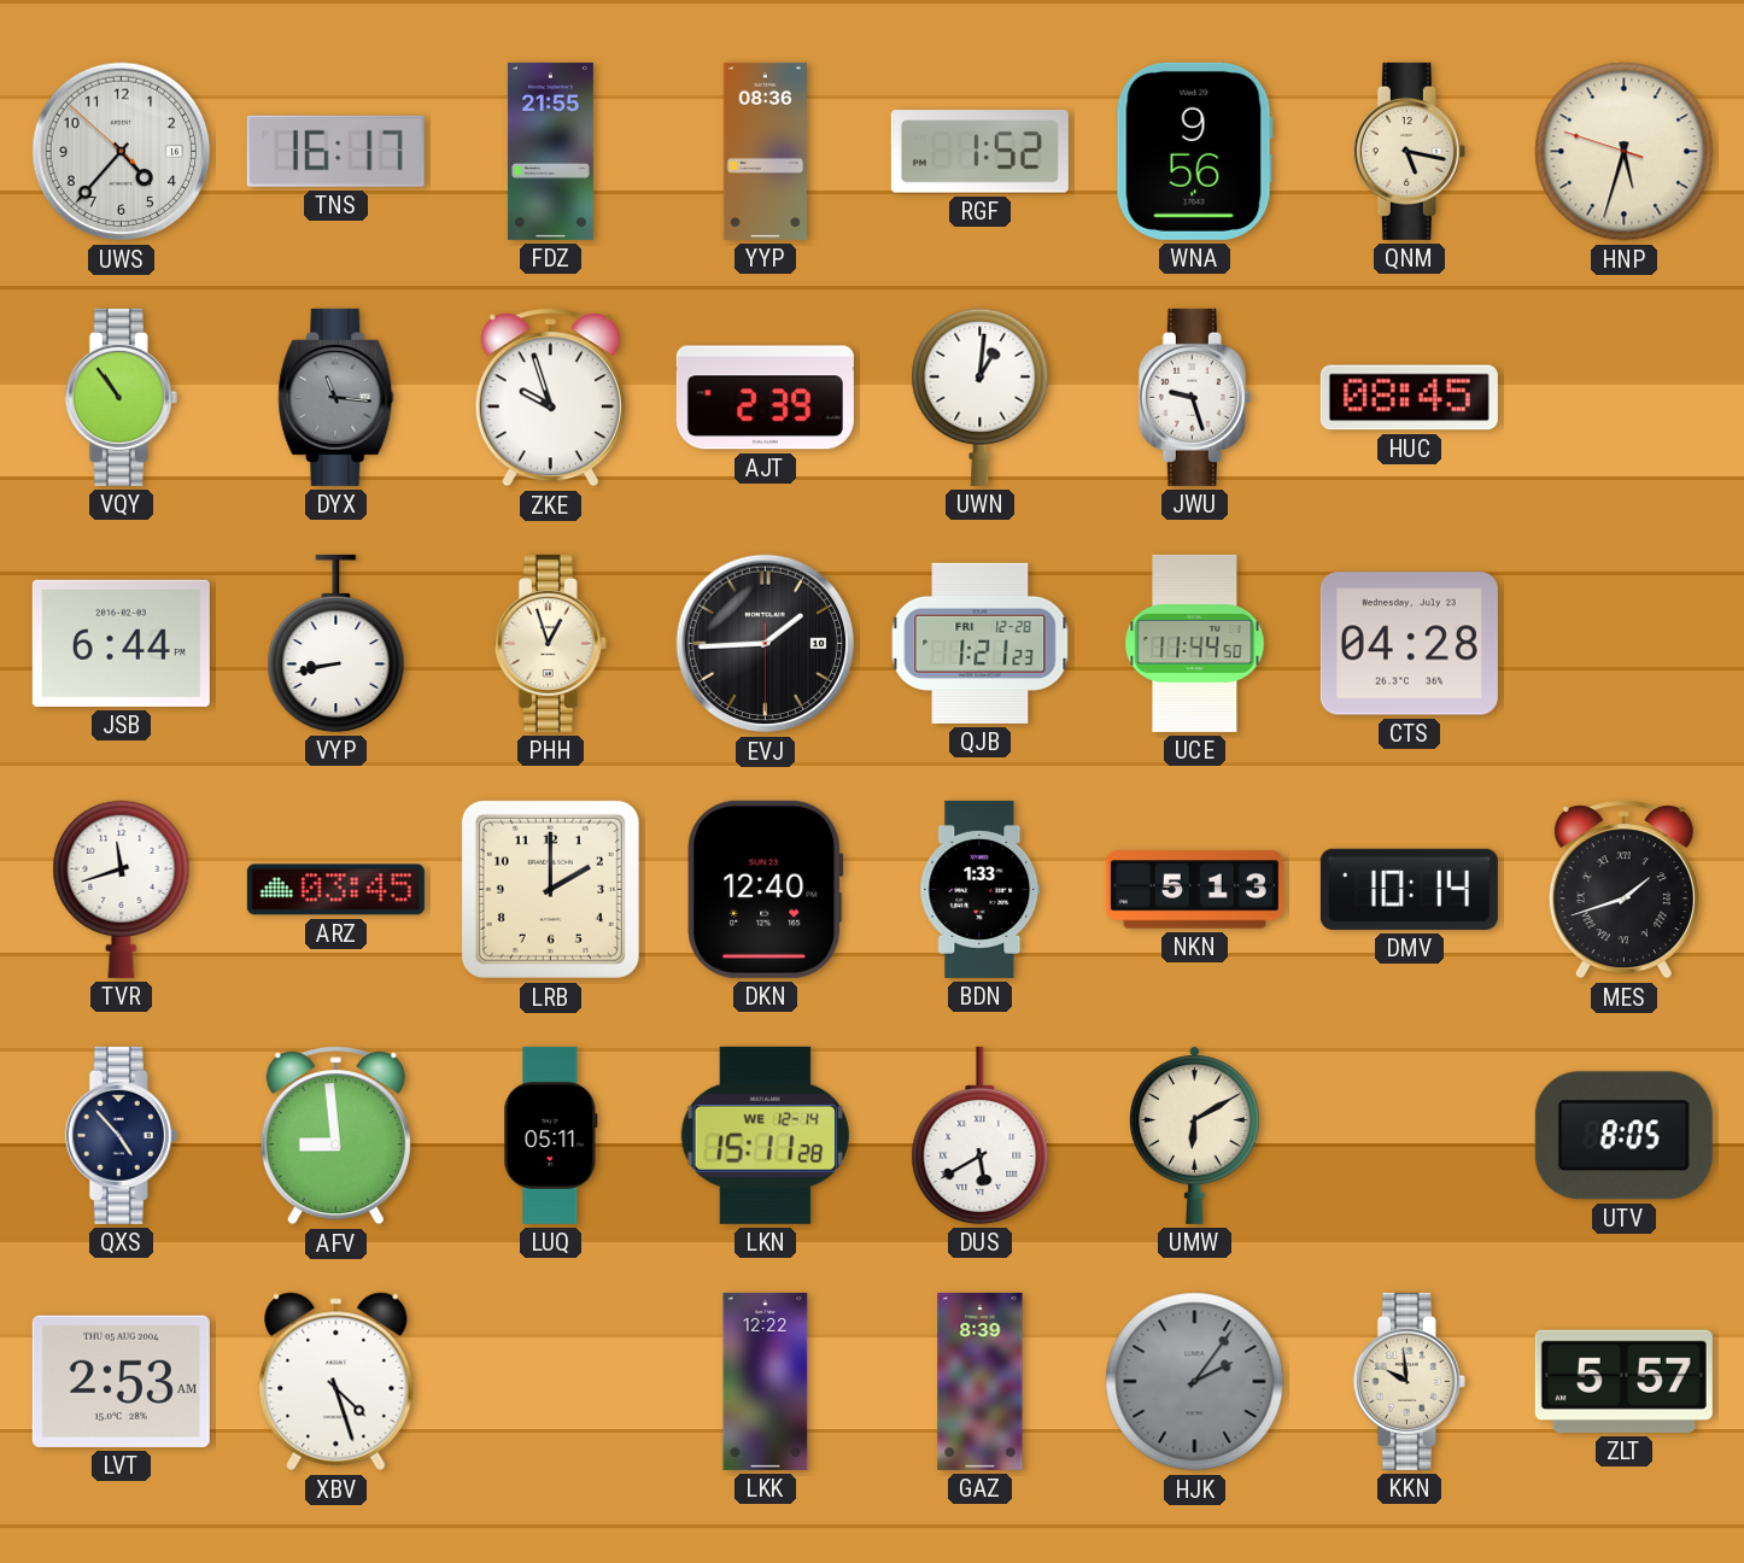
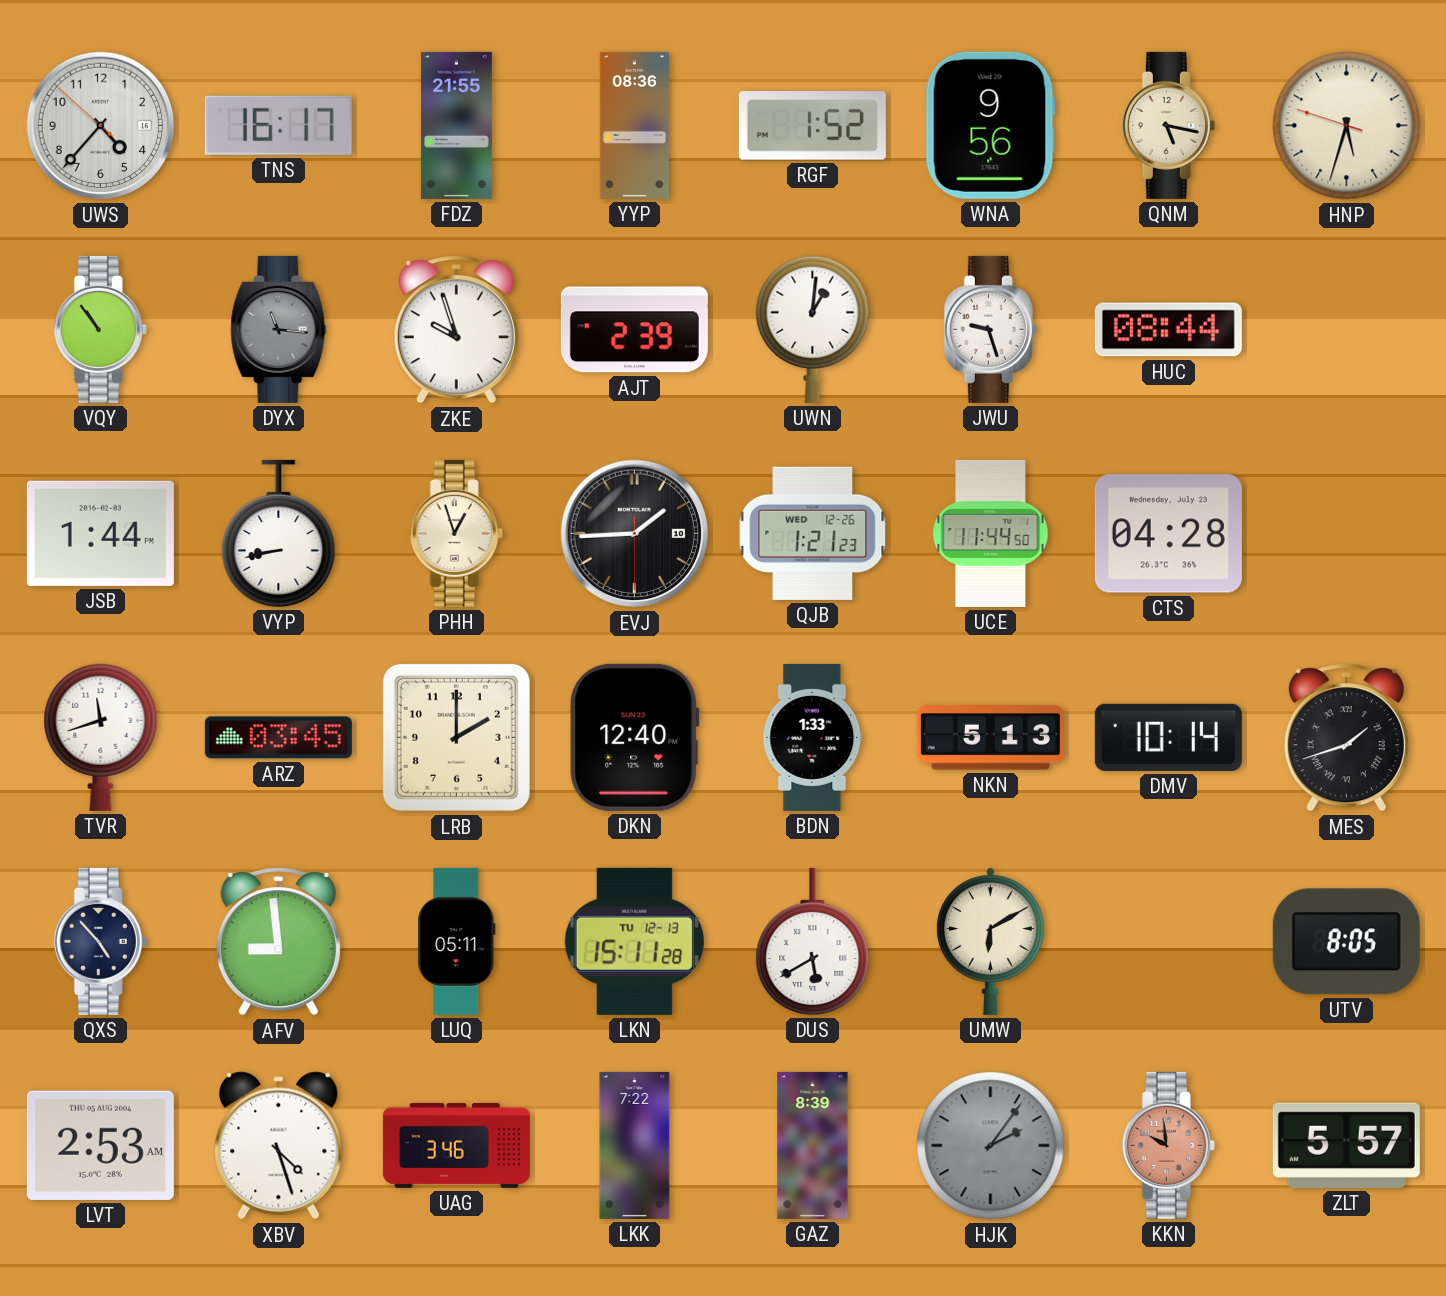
HUC: 08:45 -> 08:44
JSB: 6:44 -> 1:44
QJB date: FRI 12-28 -> WED 12-26
LKN date: WE 12-14 -> TU 12-13
UAG: none -> 3:46
LKK: 12:22 -> 7:22
KKN dial: cream -> salmon
